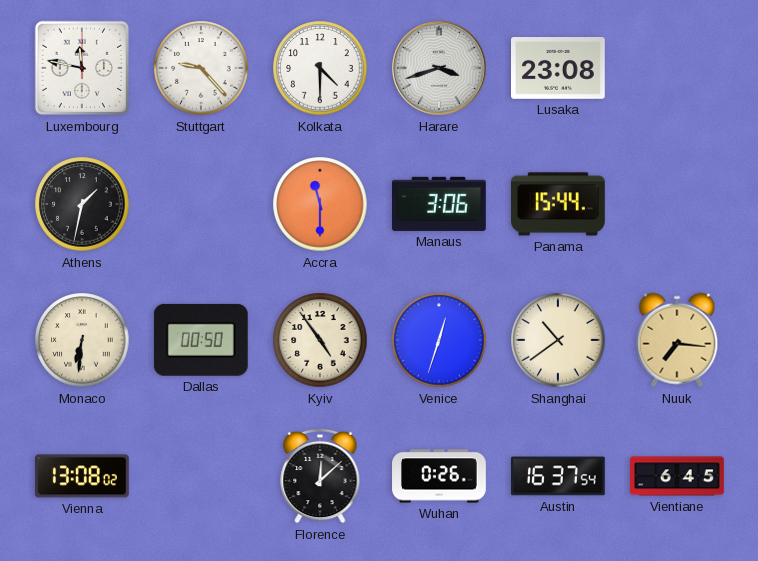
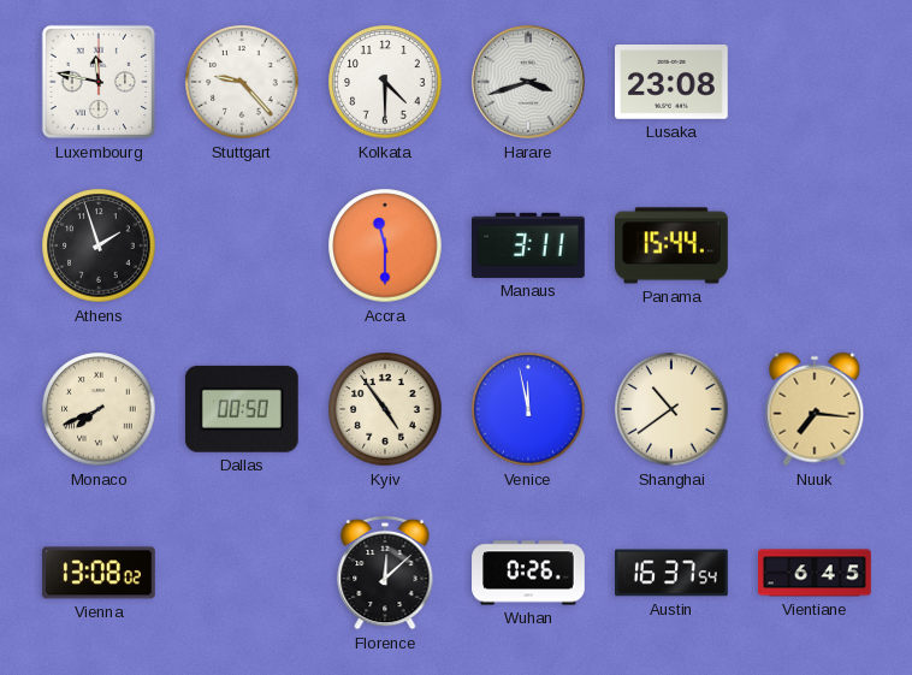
Athens: 1:32 -> 1:57
Manaus: 3:06 -> 3:11
Monaco: 6:31 -> 7:41
Venice: 12:33 -> 11:58
